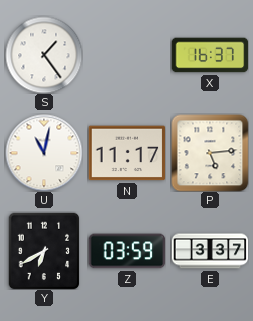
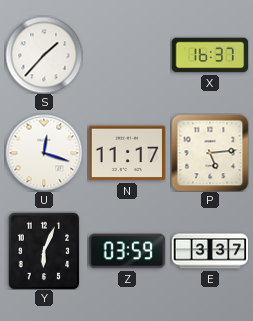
S: 1:24 -> 1:37
U: 11:02 -> 12:18
Y: 6:40 -> 6:04
